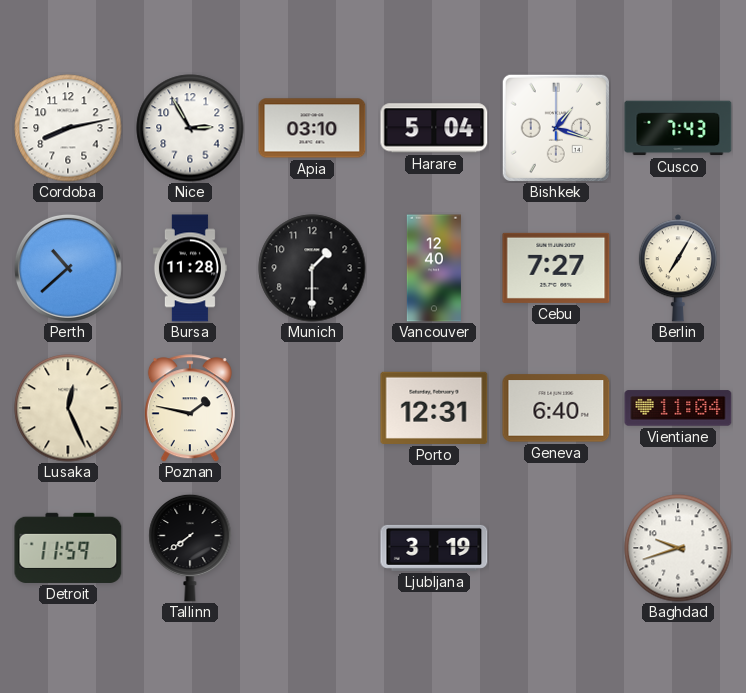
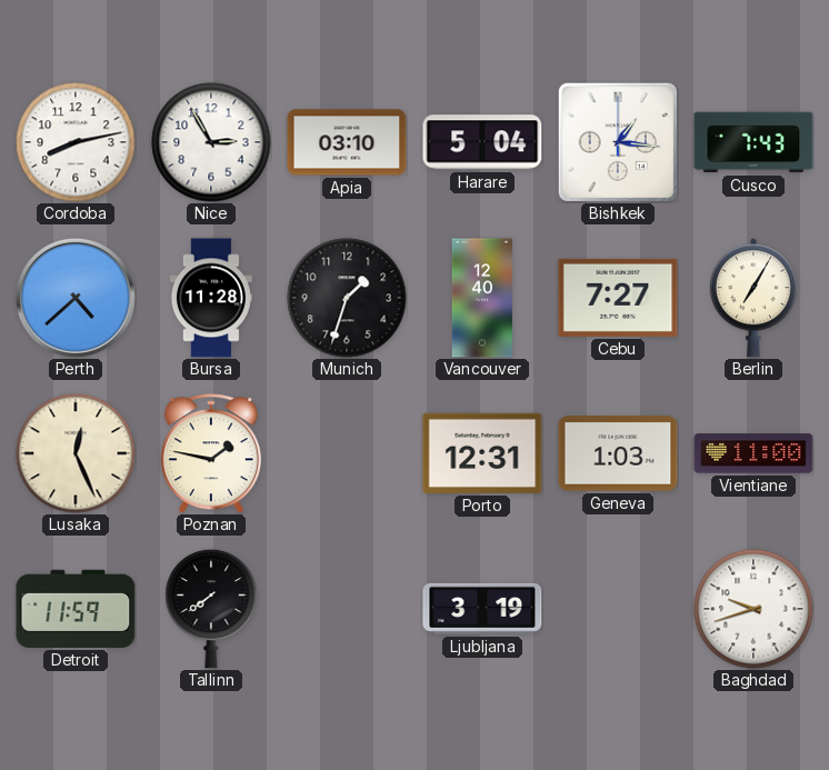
Bishkek: 1:18 -> 1:16
Perth: 10:38 -> 4:38
Munich: 1:30 -> 1:33
Geneva: 6:40 -> 1:03
Vientiane: 11:04 -> 11:00
